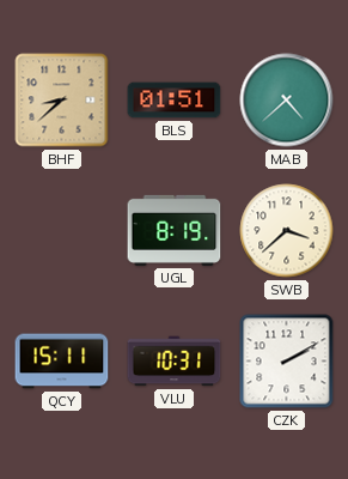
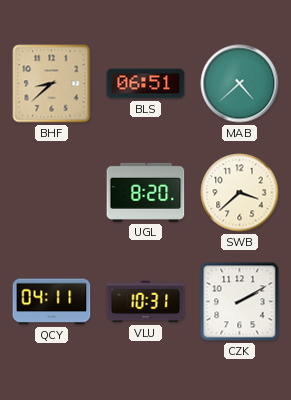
BLS: 01:51 -> 06:51
UGL: 8:19 -> 8:20
QCY: 15:11 -> 04:11
